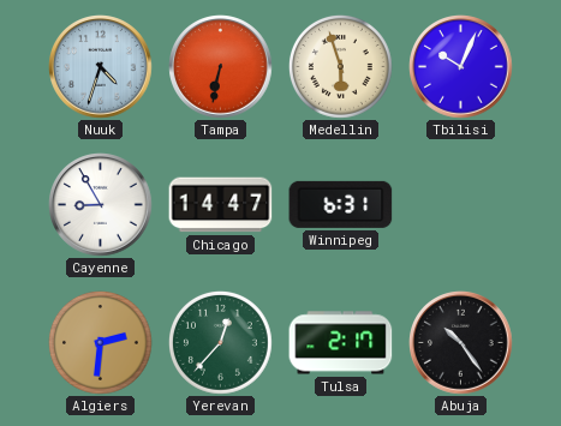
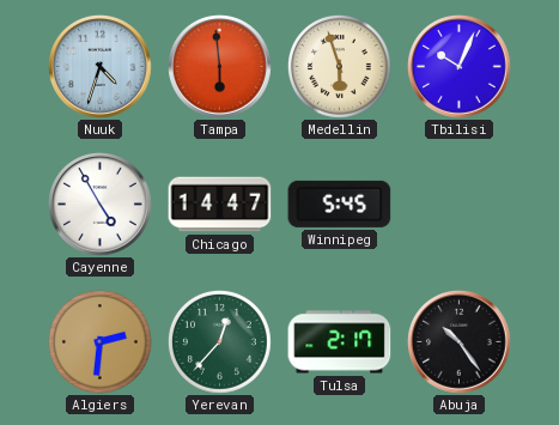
Tampa: 6:32 -> 5:59
Cayenne: 8:55 -> 4:55
Winnipeg: 6:31 -> 5:45
